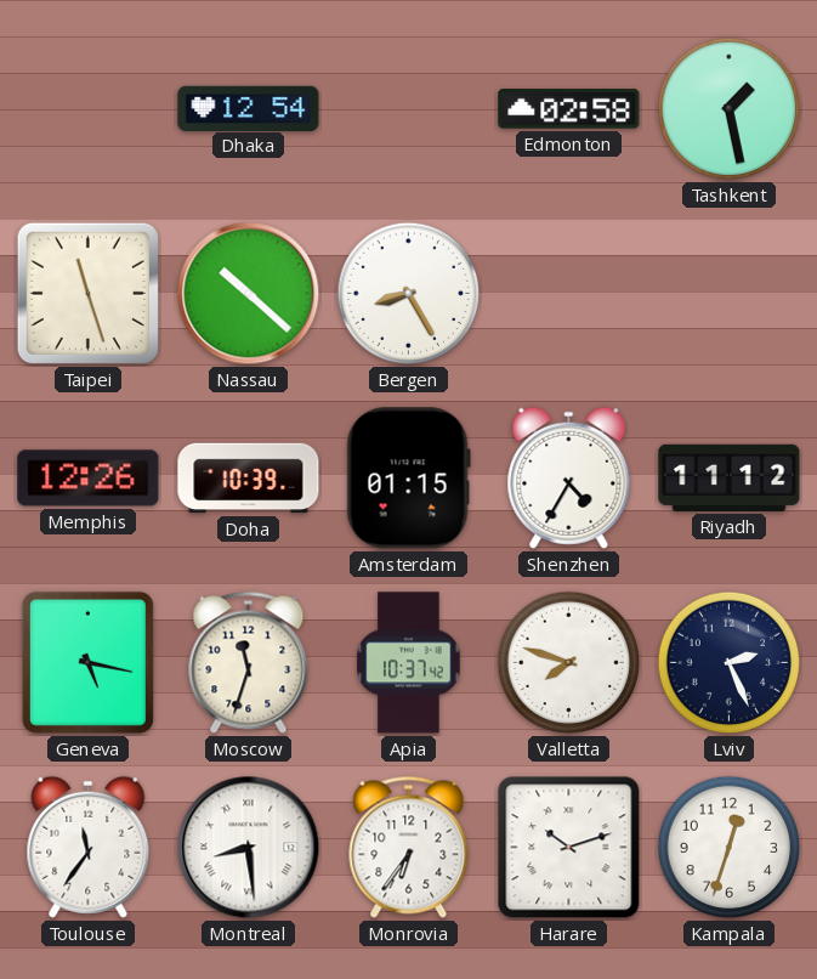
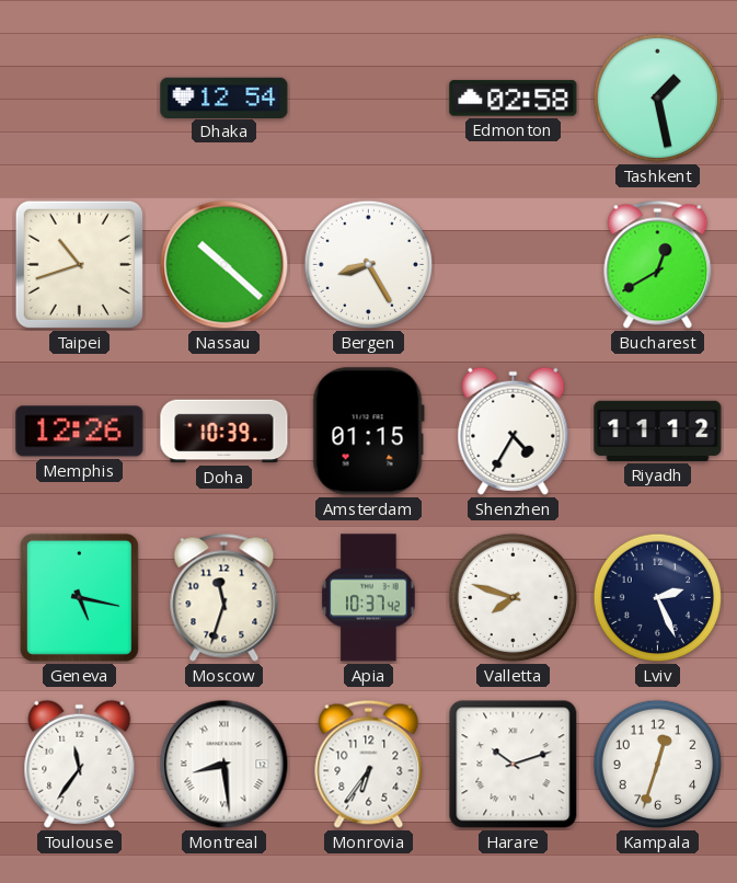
Taipei: 11:27 -> 10:42
Bucharest: none -> 12:40
